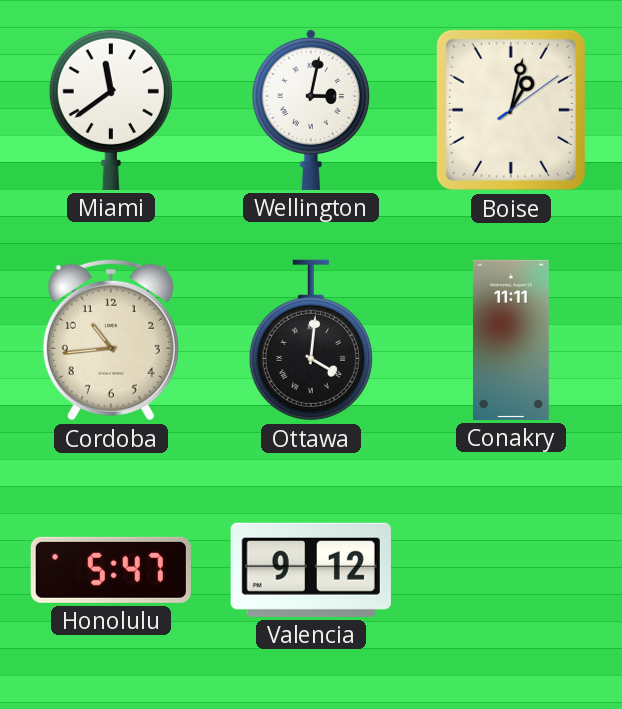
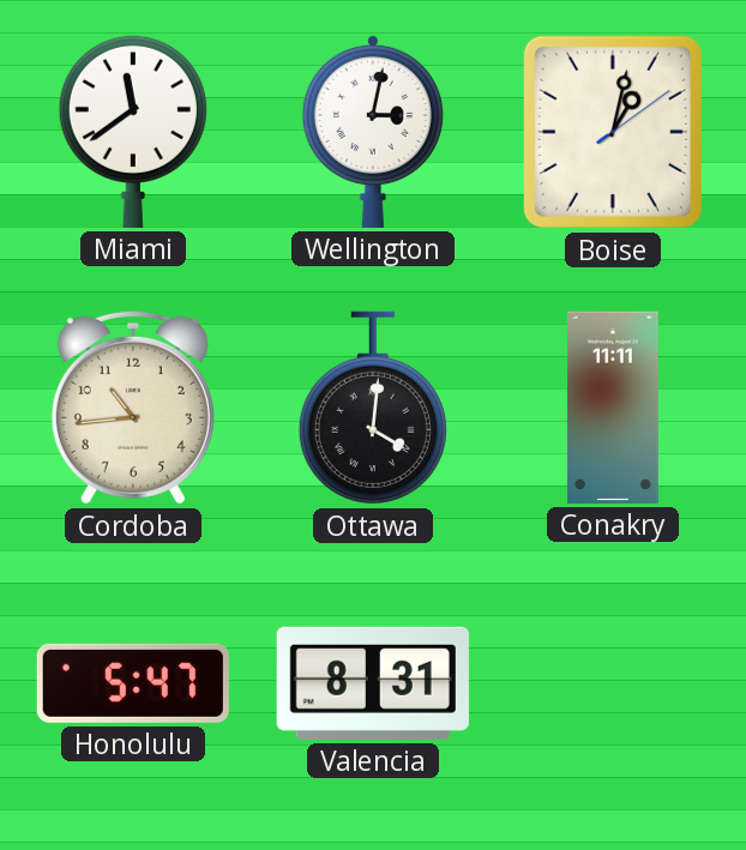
Valencia: 9:12 -> 8:31
